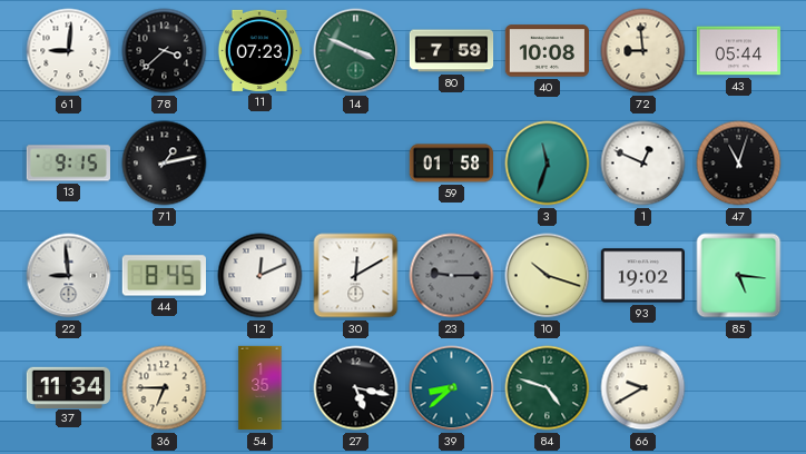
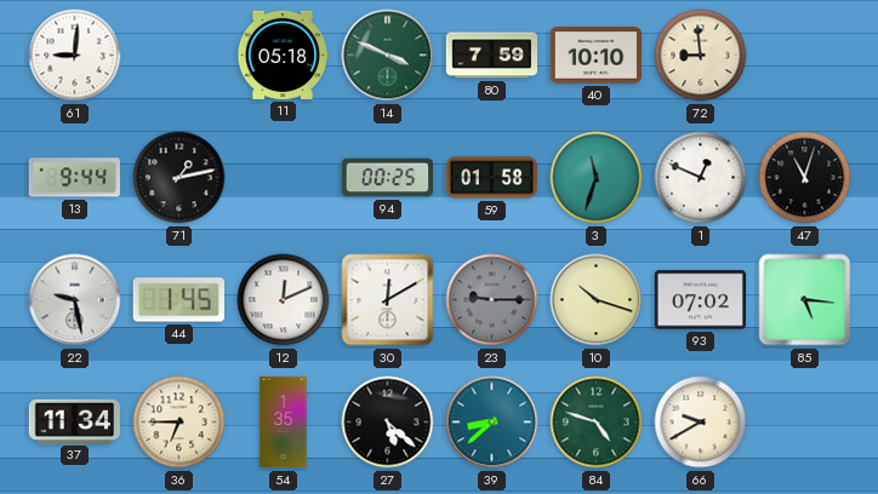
78: 3:38 -> none
11: 07:23 -> 05:18
40: 10:08 -> 10:10
43: 05:44 -> none
13: 9:15 -> 9:44
94: none -> 00:25
22: 8:59 -> 9:28
44: 8:45 -> 1:45
93: 19:02 -> 07:02
27: 5:17 -> 5:22
